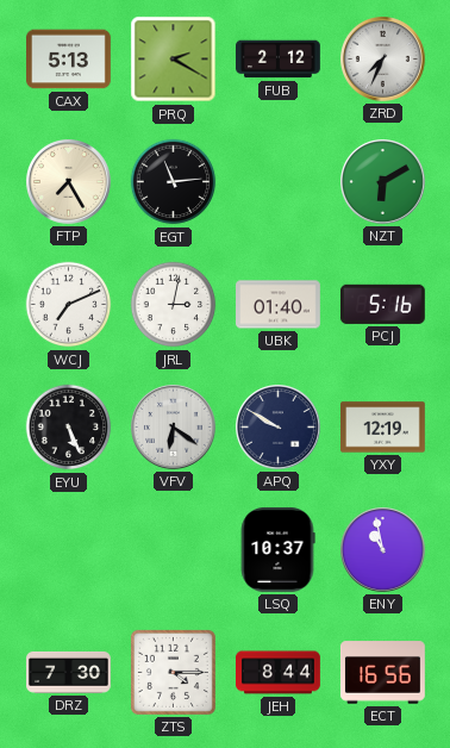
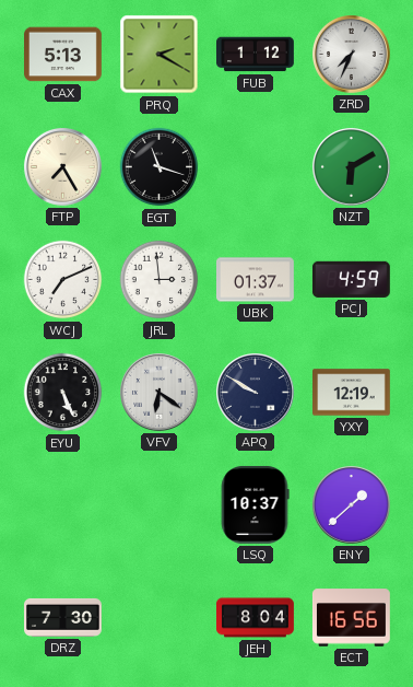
FUB: 2:12 -> 1:12
EGT: 11:14 -> 11:18
JRL: 3:02 -> 2:59
UBK: 01:40 -> 01:37
PCJ: 5:16 -> 4:59
ENY: 10:58 -> 1:38
ZTS: 4:15 -> none
JEH: 8:44 -> 8:04
